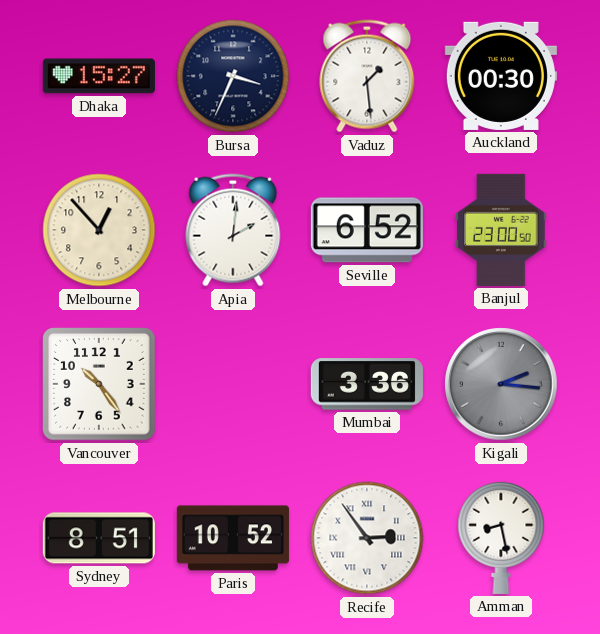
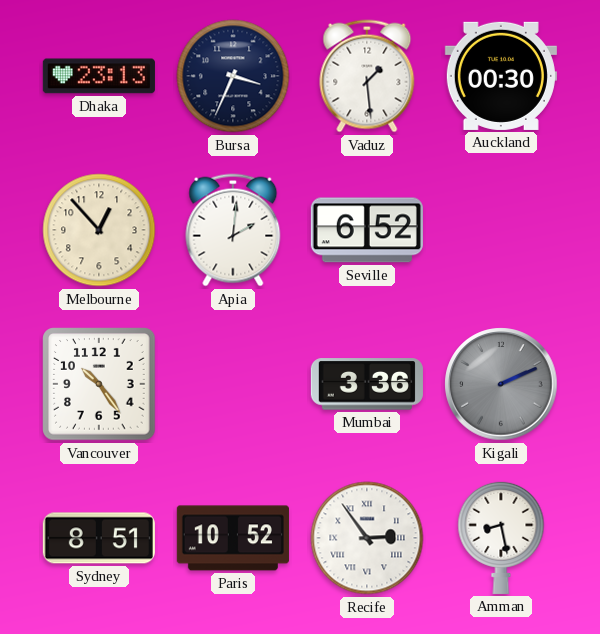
Dhaka: 15:27 -> 23:13
Banjul: 23:00 -> none
Kigali: 2:16 -> 2:11
